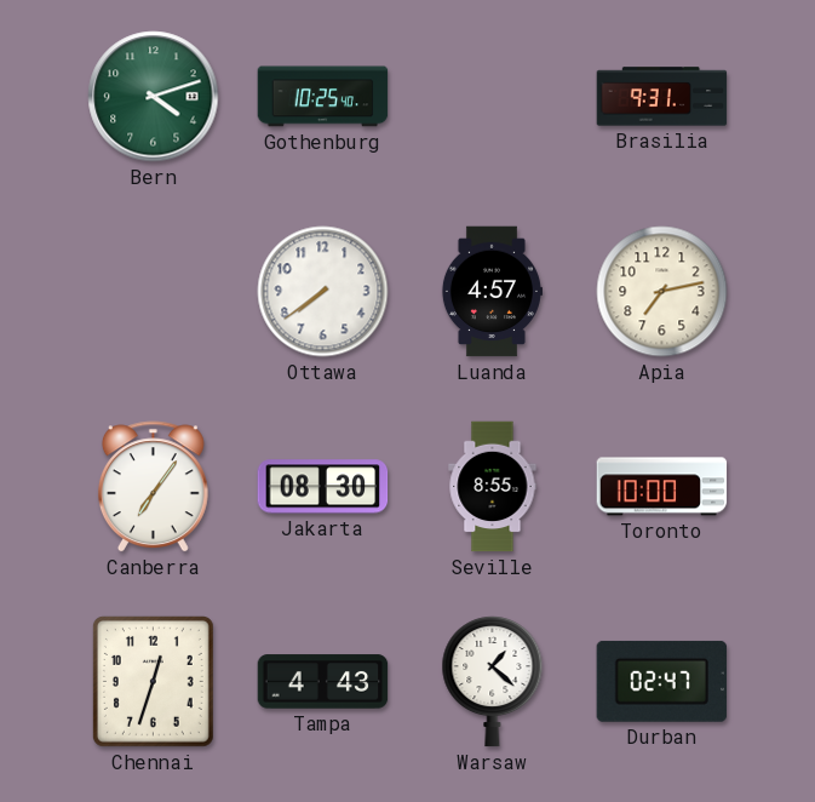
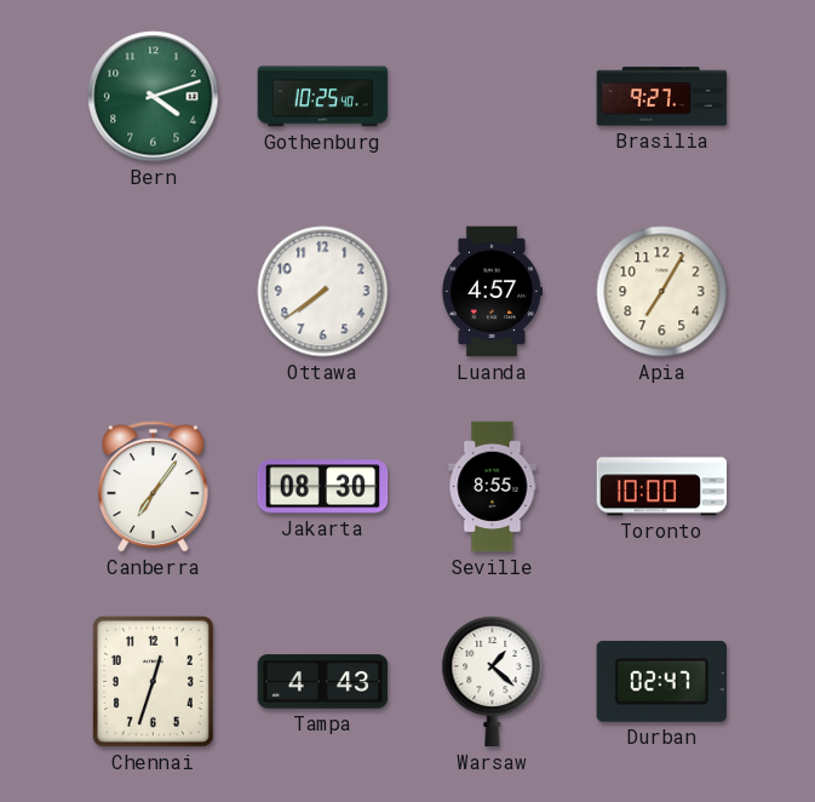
Brasilia: 9:31 -> 9:27
Apia: 7:13 -> 7:05
